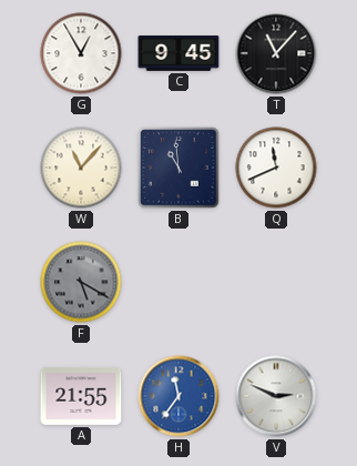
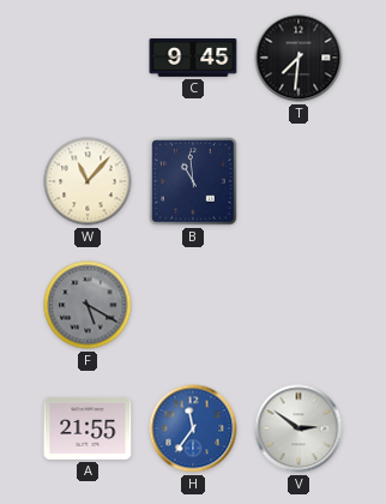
G: 12:55 -> none
T: 11:07 -> 7:31
Q: 11:41 -> none
V: 2:49 -> 2:51
